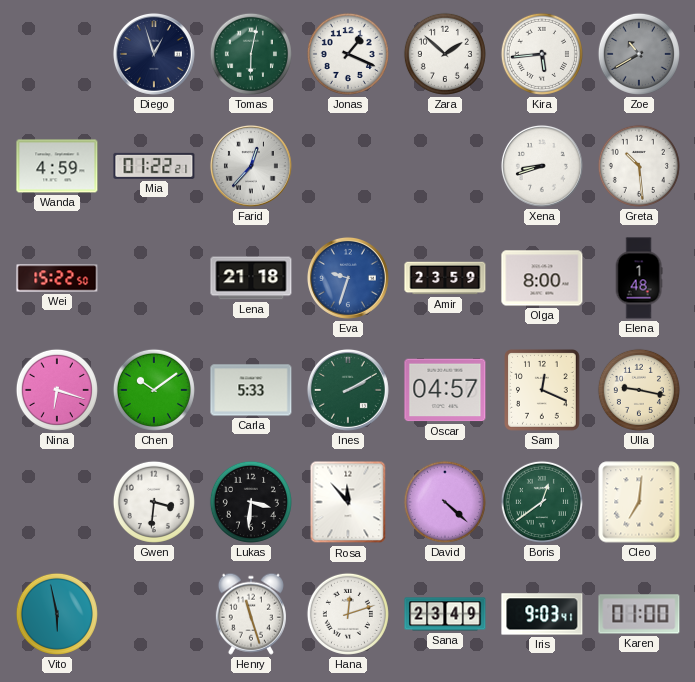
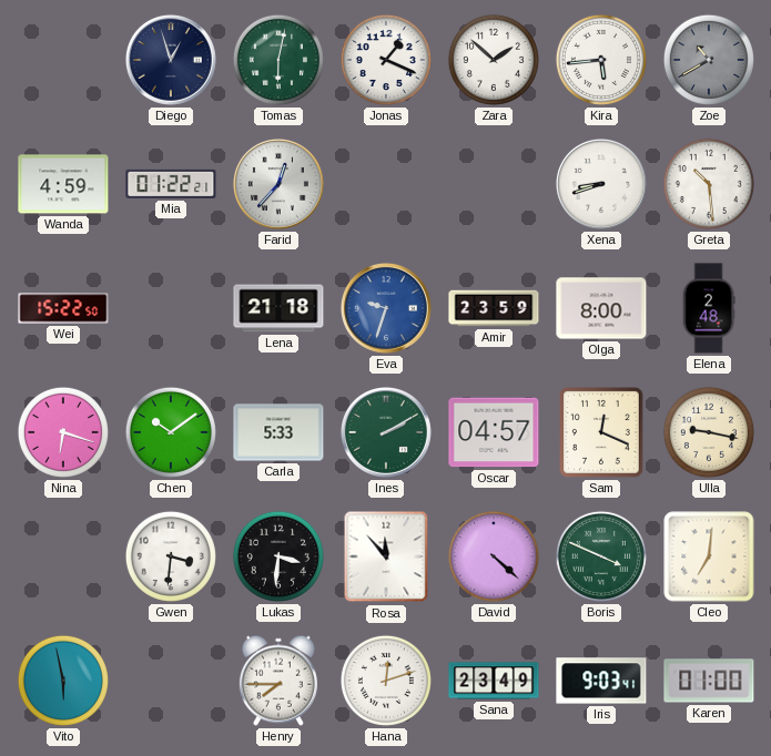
Elena: 1:48 -> 2:48
Boris: 12:39 -> 3:49
Henry: 11:27 -> 7:45
